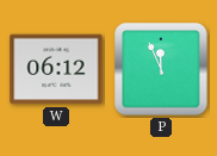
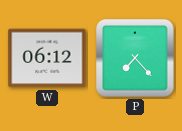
P: 11:56 -> 7:23
